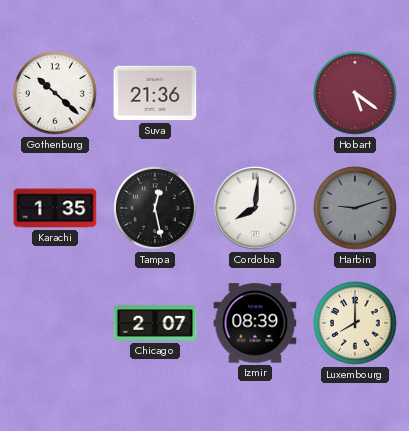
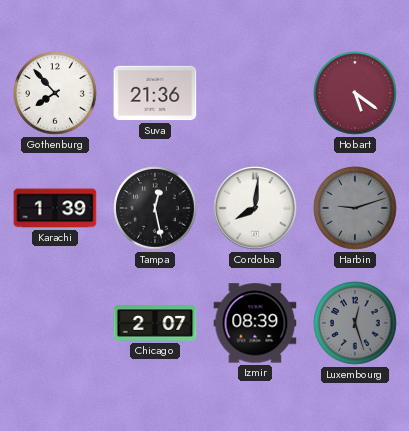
Gothenburg: 10:22 -> 7:53
Karachi: 1:35 -> 1:39
Luxembourg: 8:00 -> 12:27
Luxembourg dial: cream -> grey
